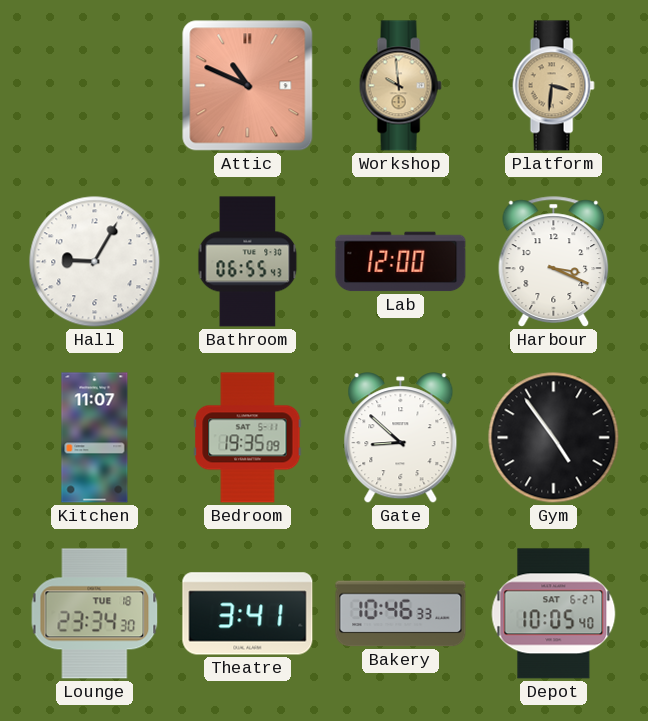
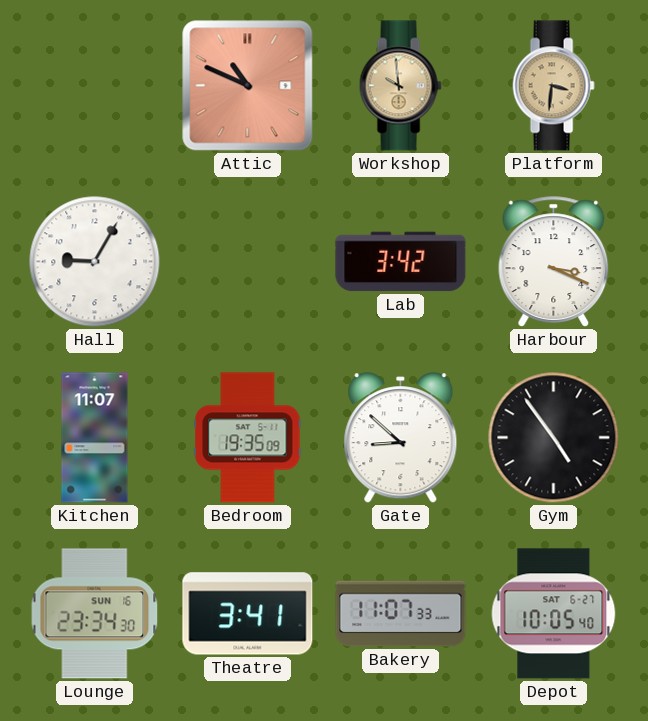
Bathroom: 06:55 -> none
Lab: 12:00 -> 3:42
Lounge date: TUE 18 -> SUN 16
Bakery: 10:46 -> 11:07
